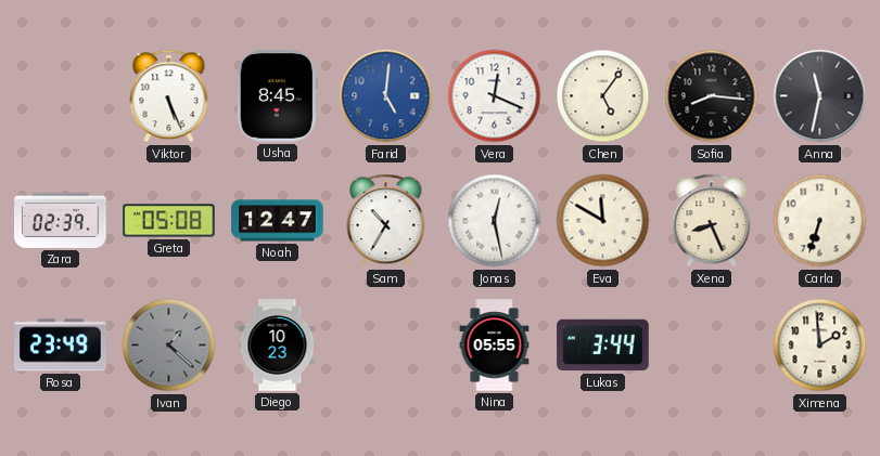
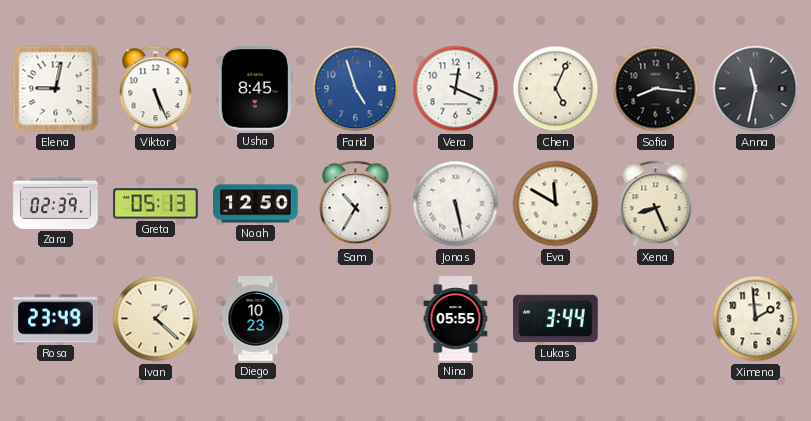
Elena: none -> 9:02
Farid: 5:01 -> 4:57
Chen: 5:06 -> 5:04
Greta: 05:08 -> 05:13
Noah: 12:47 -> 12:50
Jonas: 12:28 -> 5:28
Carla: 6:33 -> none
Ivan dial: grey -> cream
